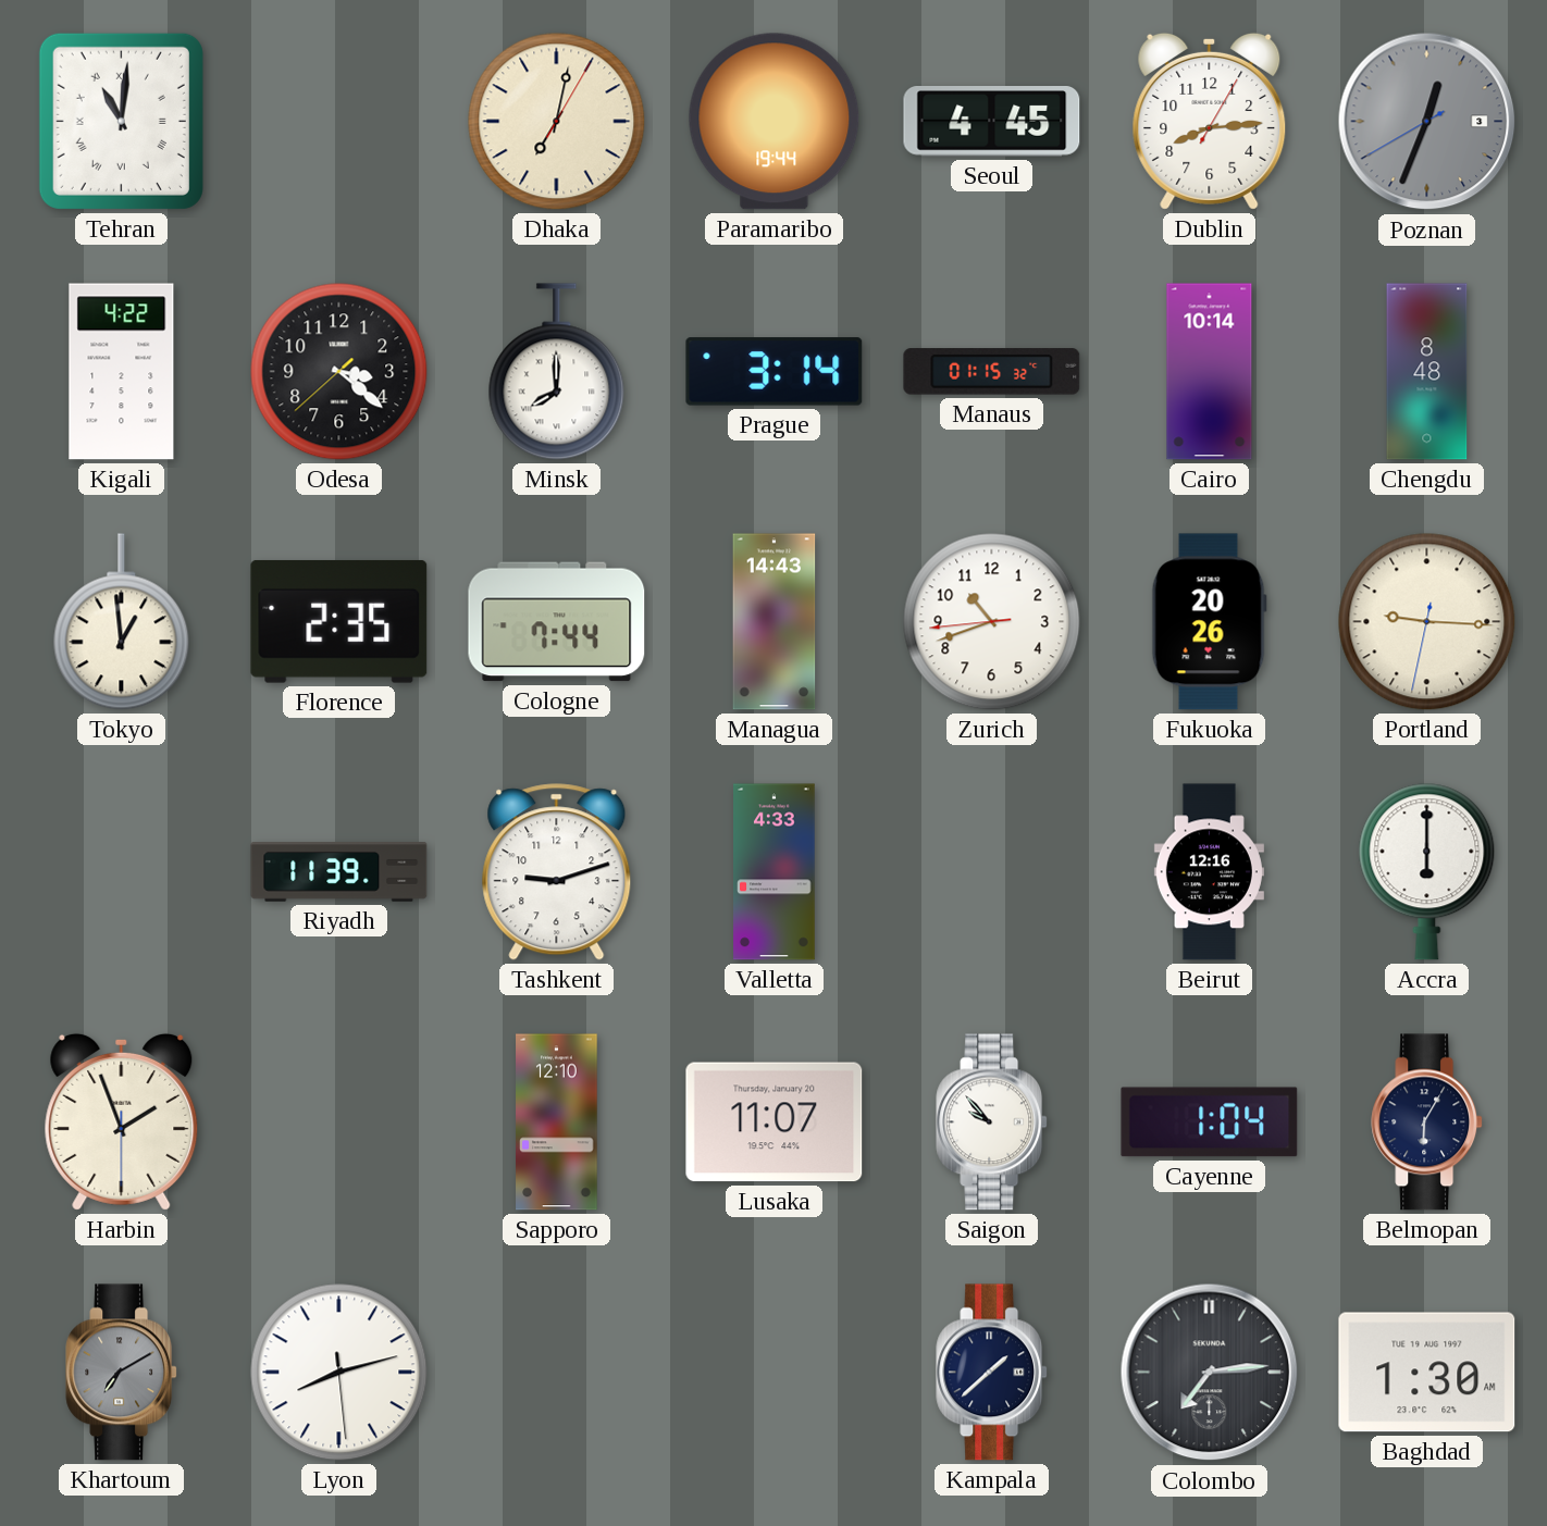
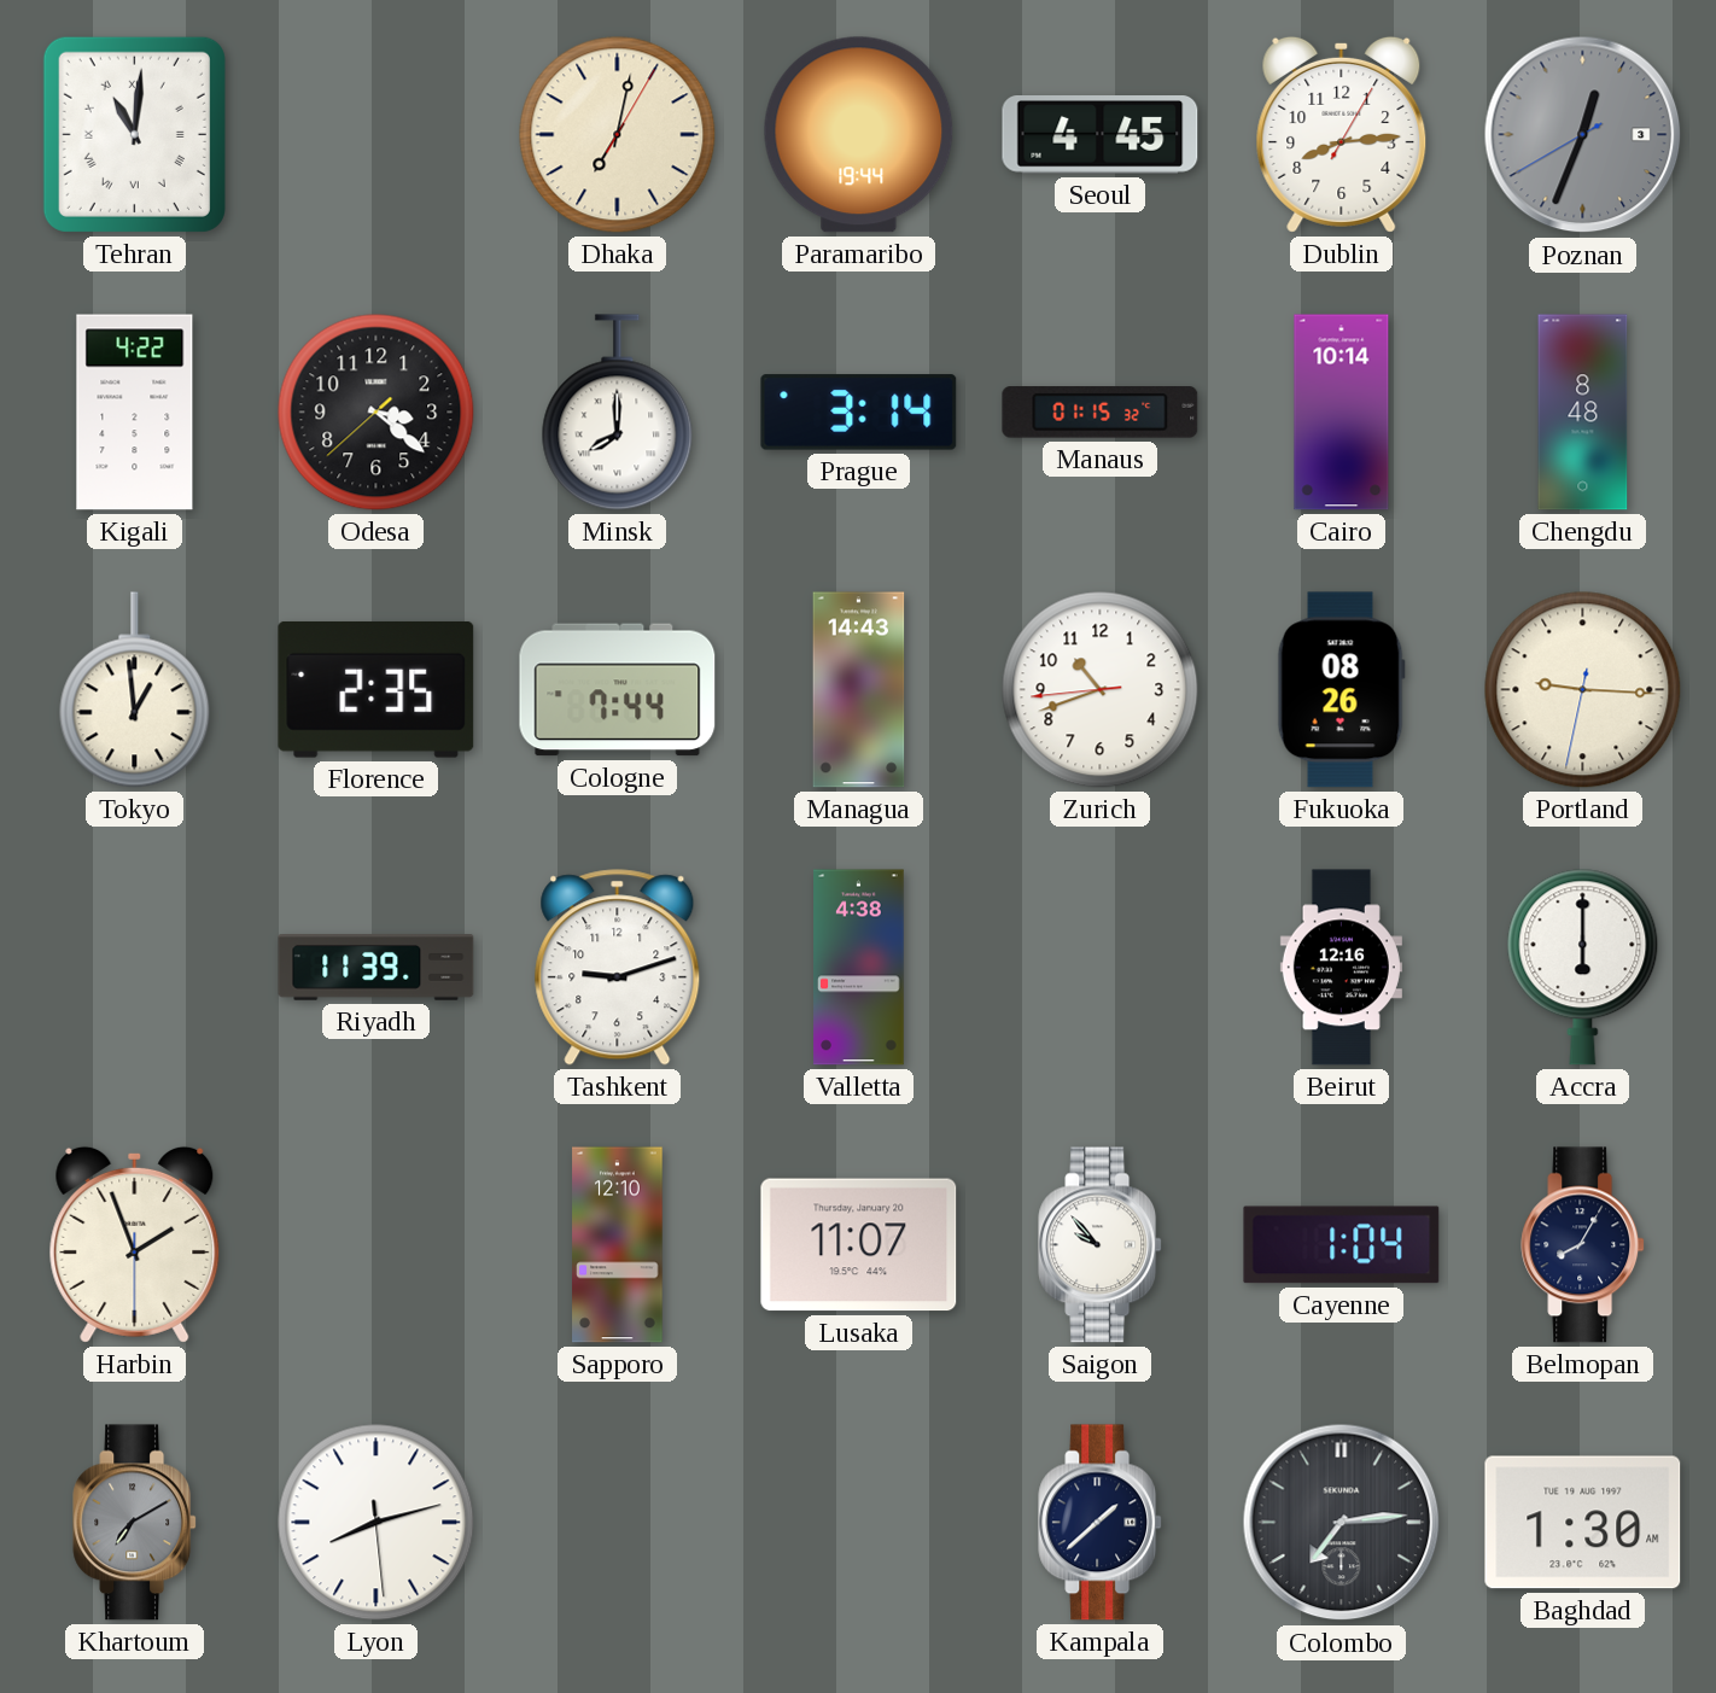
Fukuoka: 20:26 -> 08:26
Valletta: 4:33 -> 4:38
Belmopan: 6:05 -> 8:05
